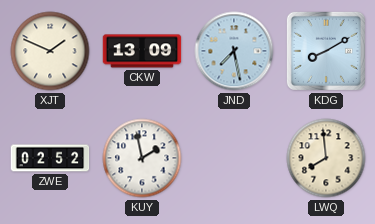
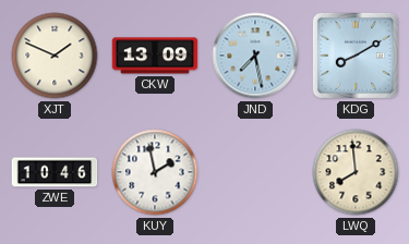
ZWE: 02:52 -> 10:46
